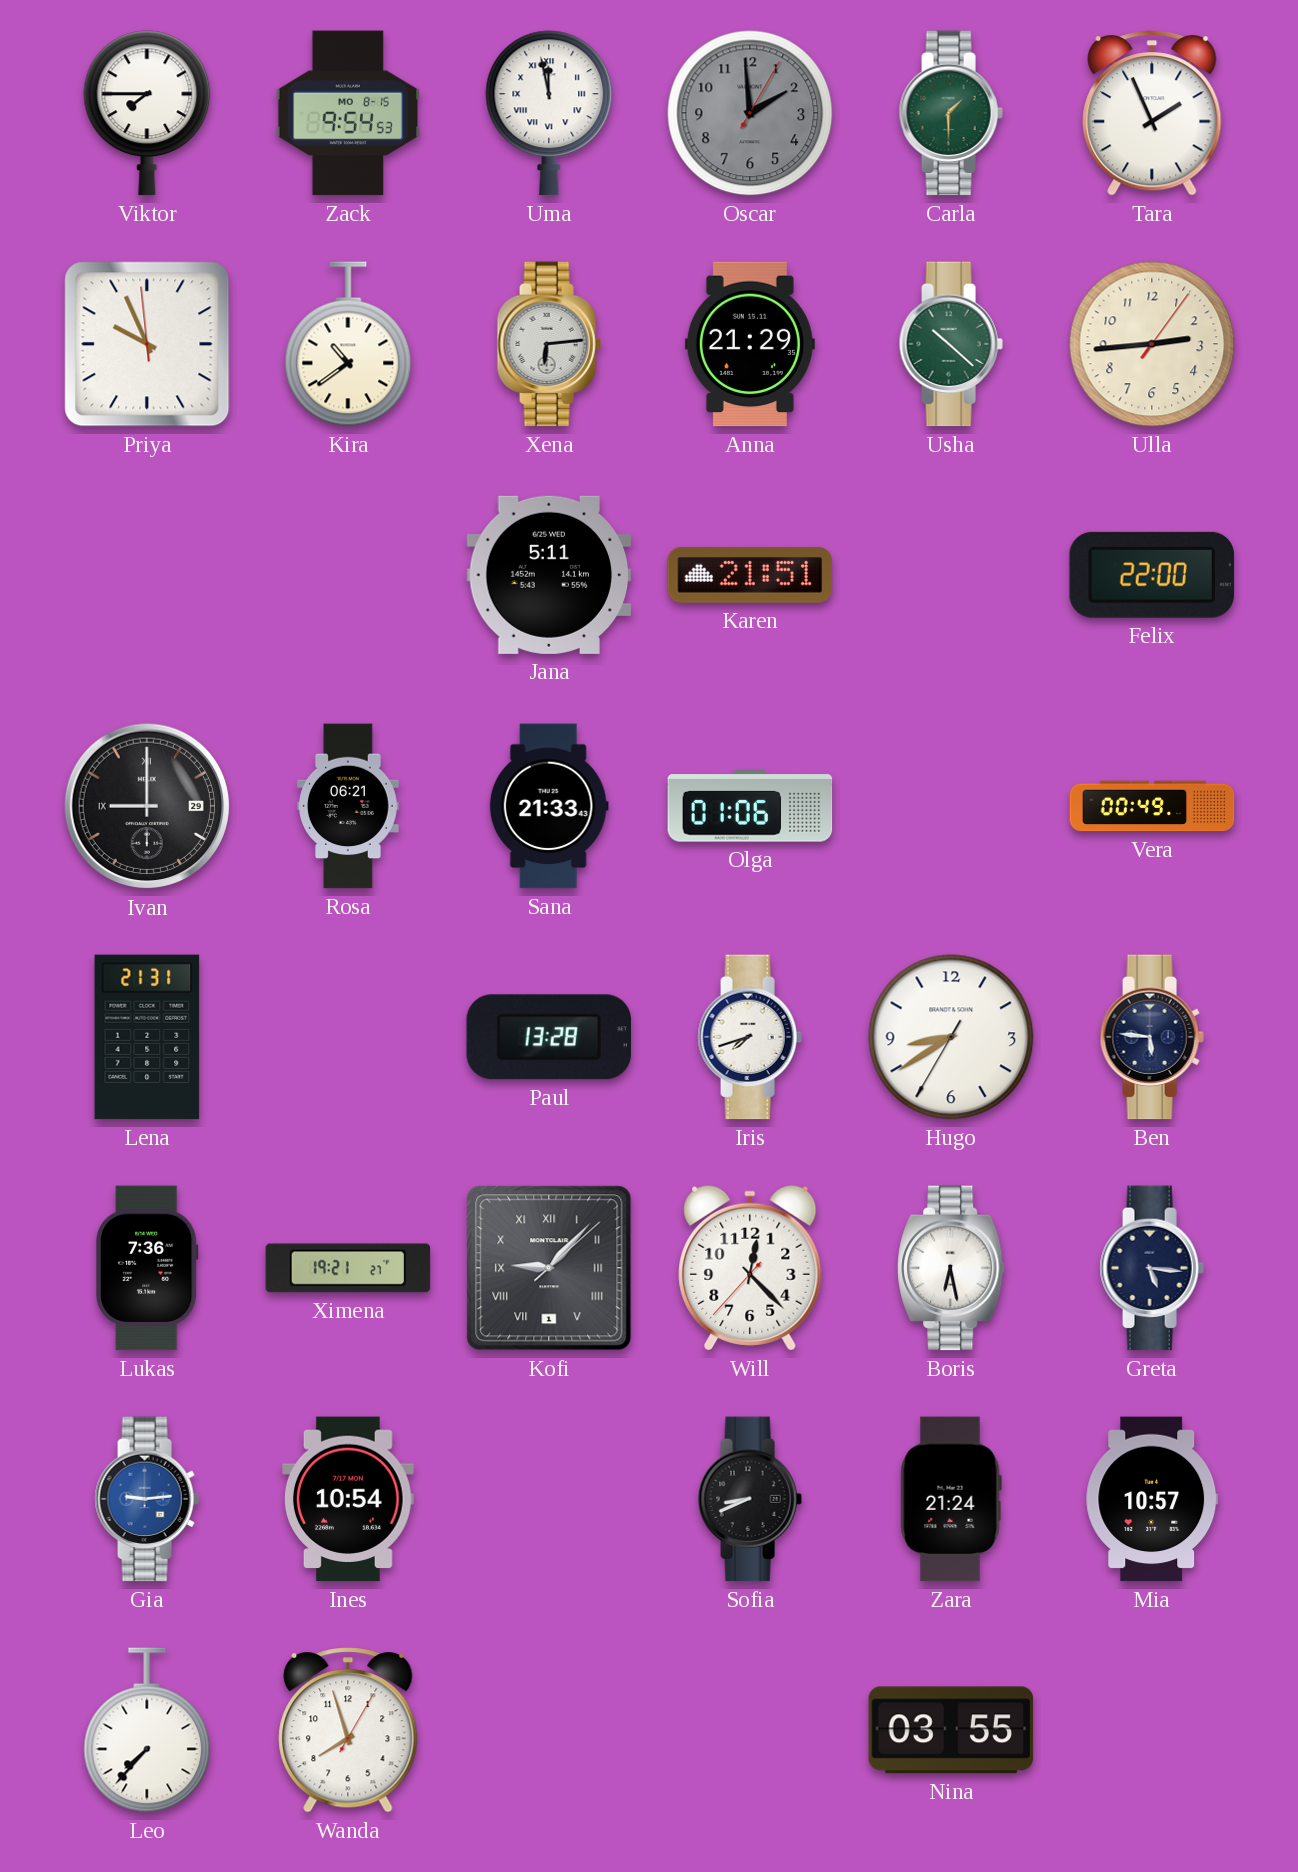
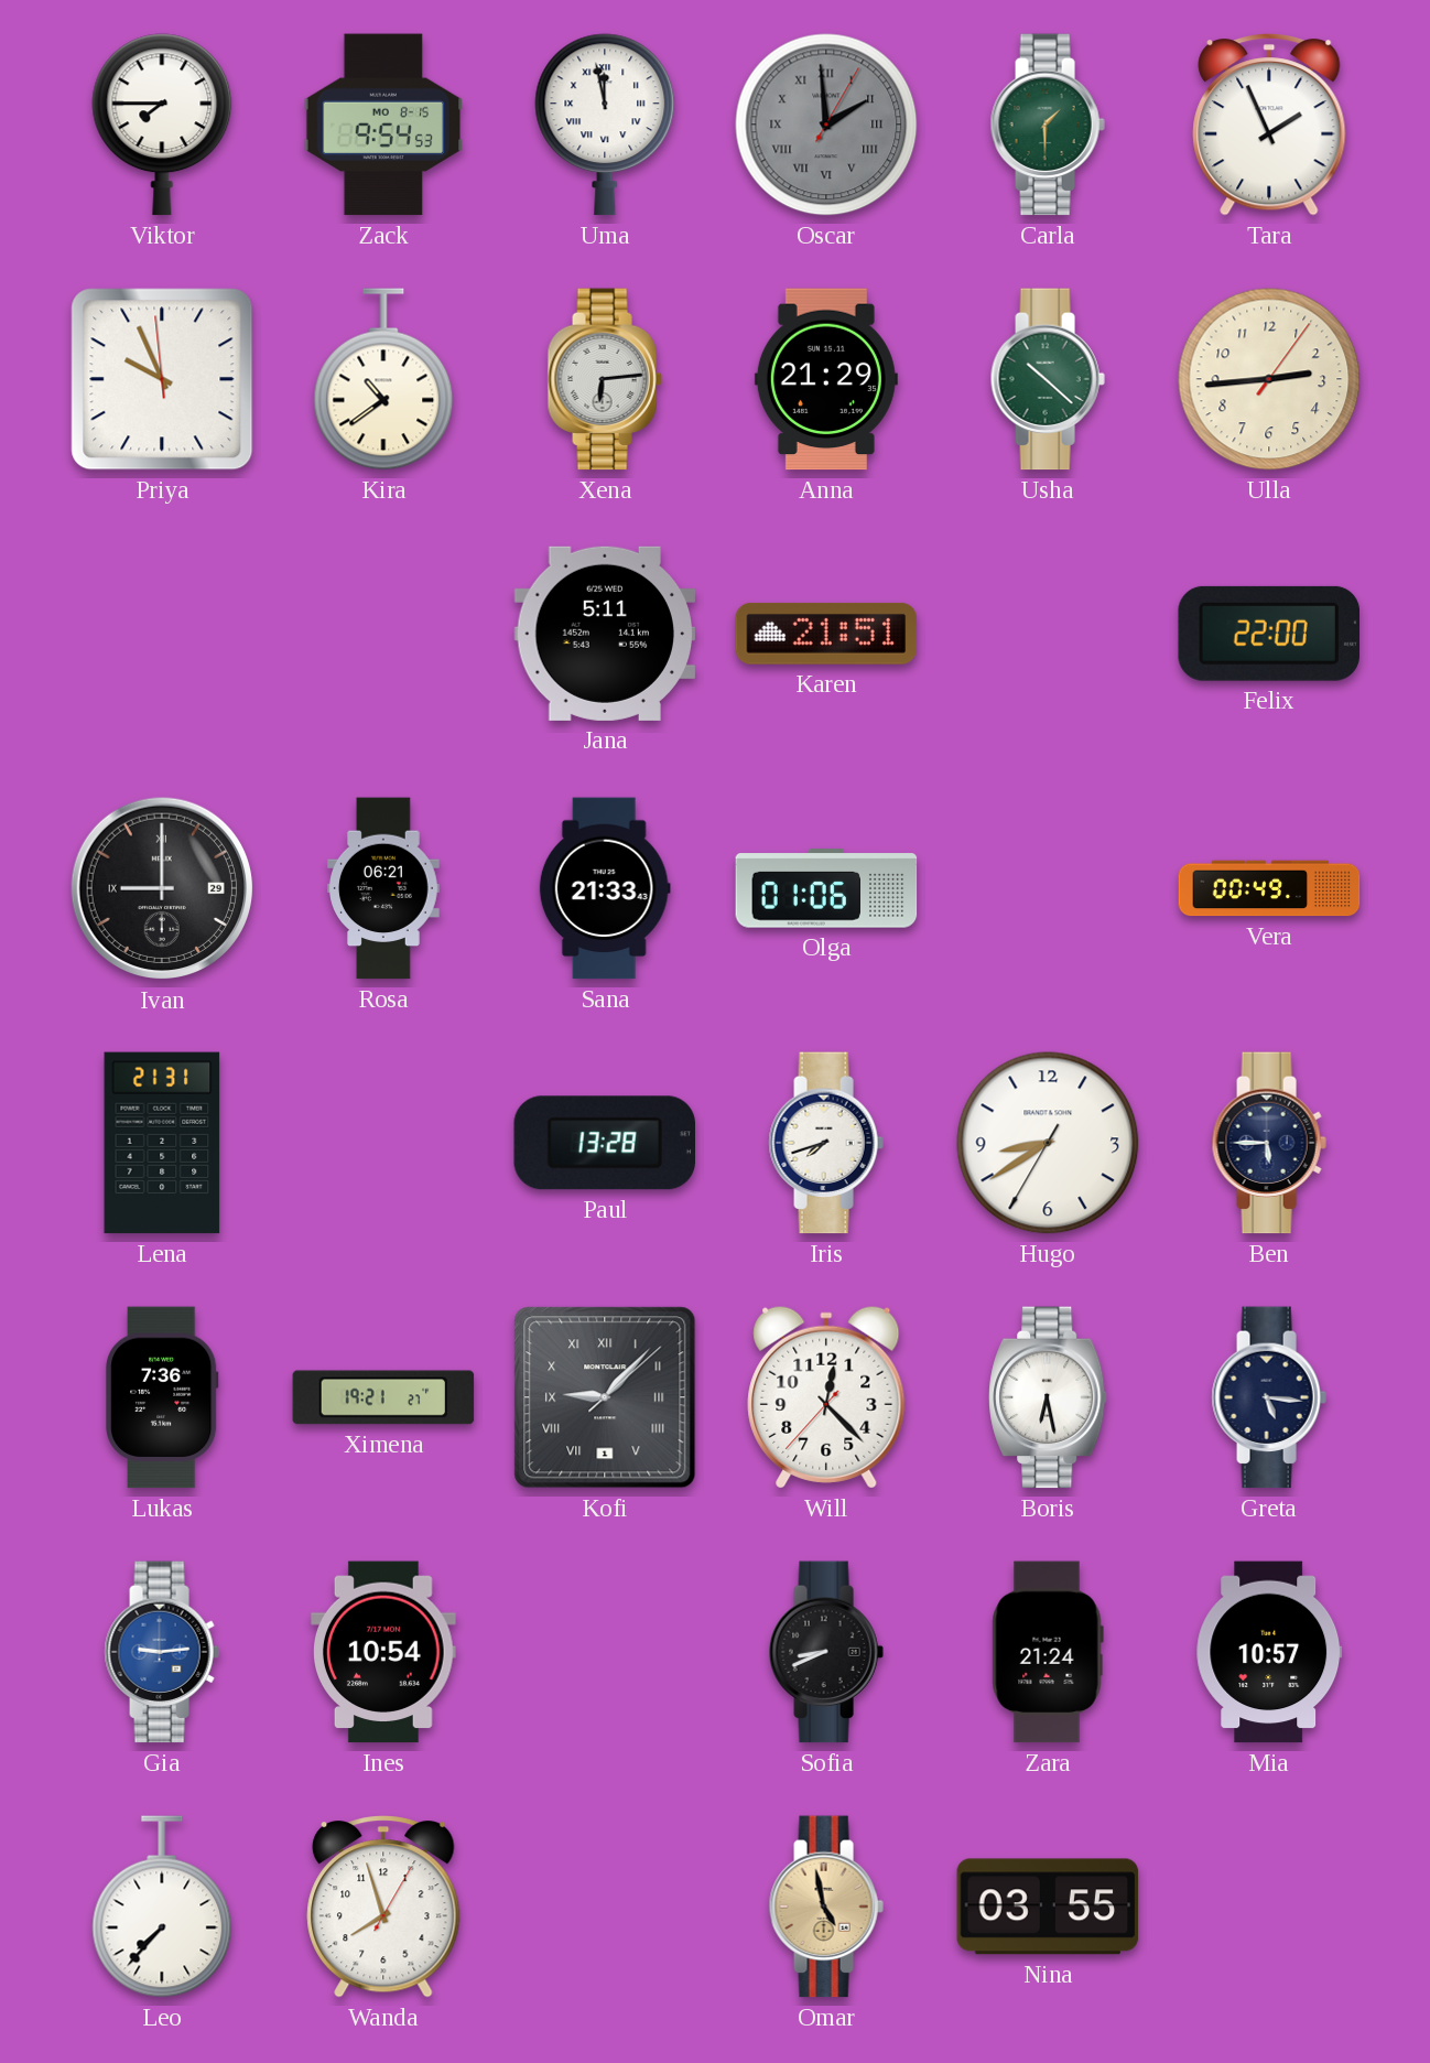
Oscar numerals: Arabic -> Roman
Ben: 5:46 -> 5:45
Omar: none -> 4:58
